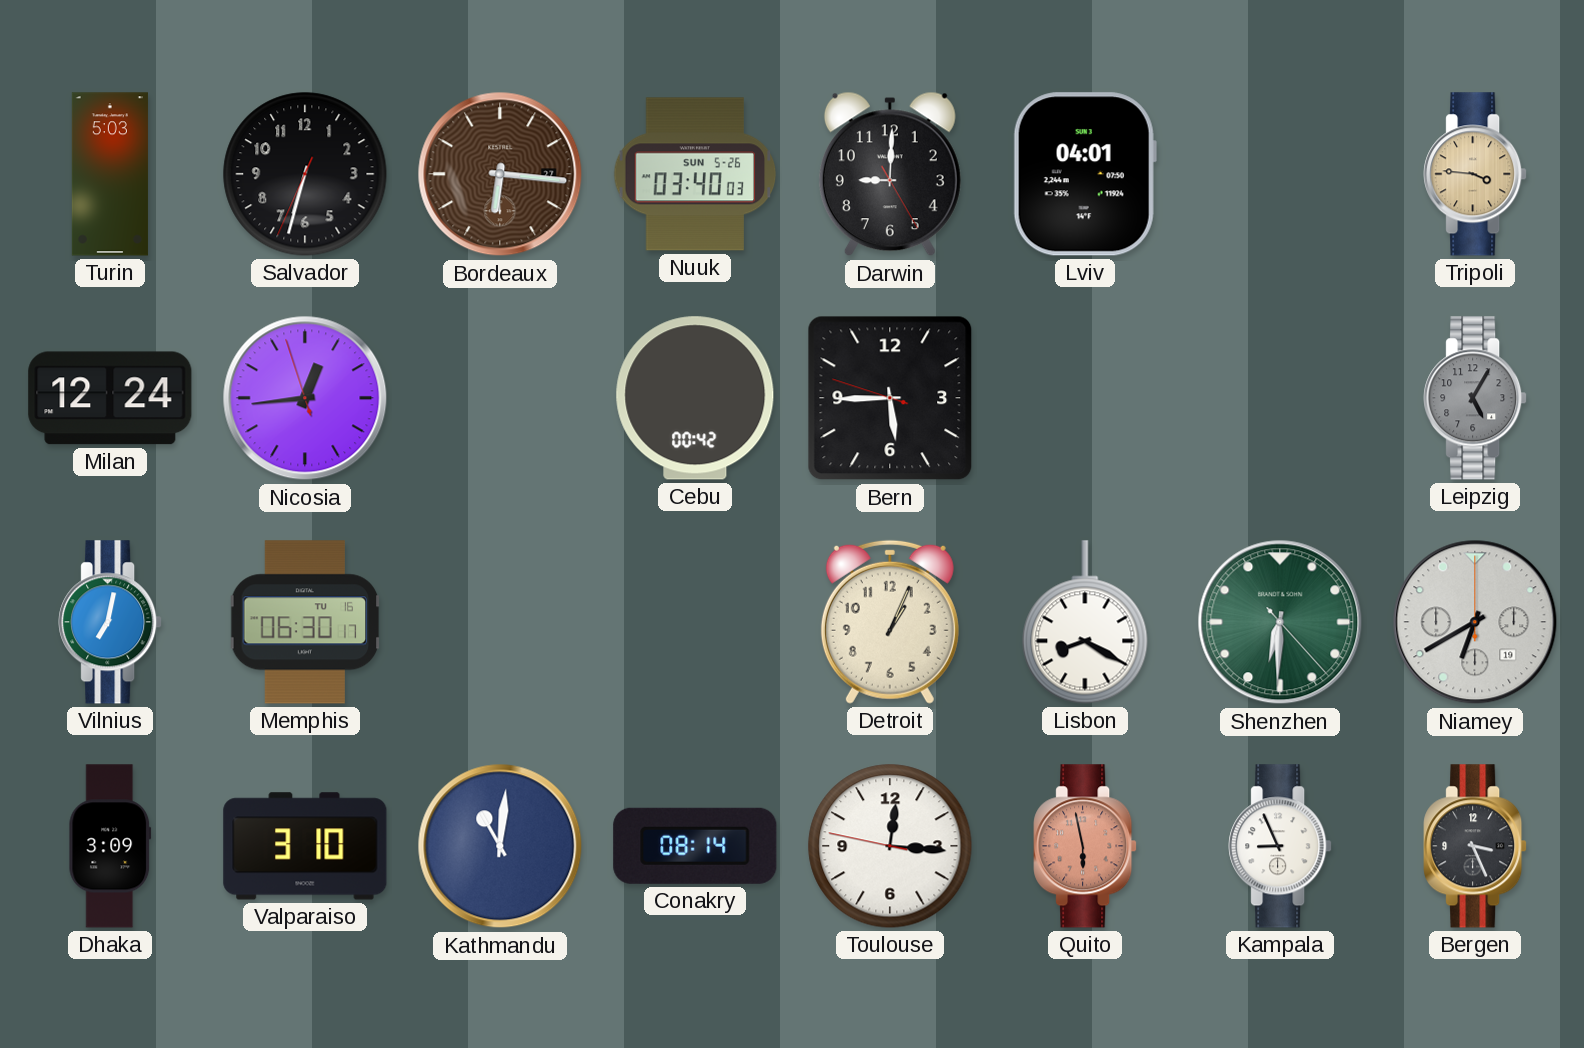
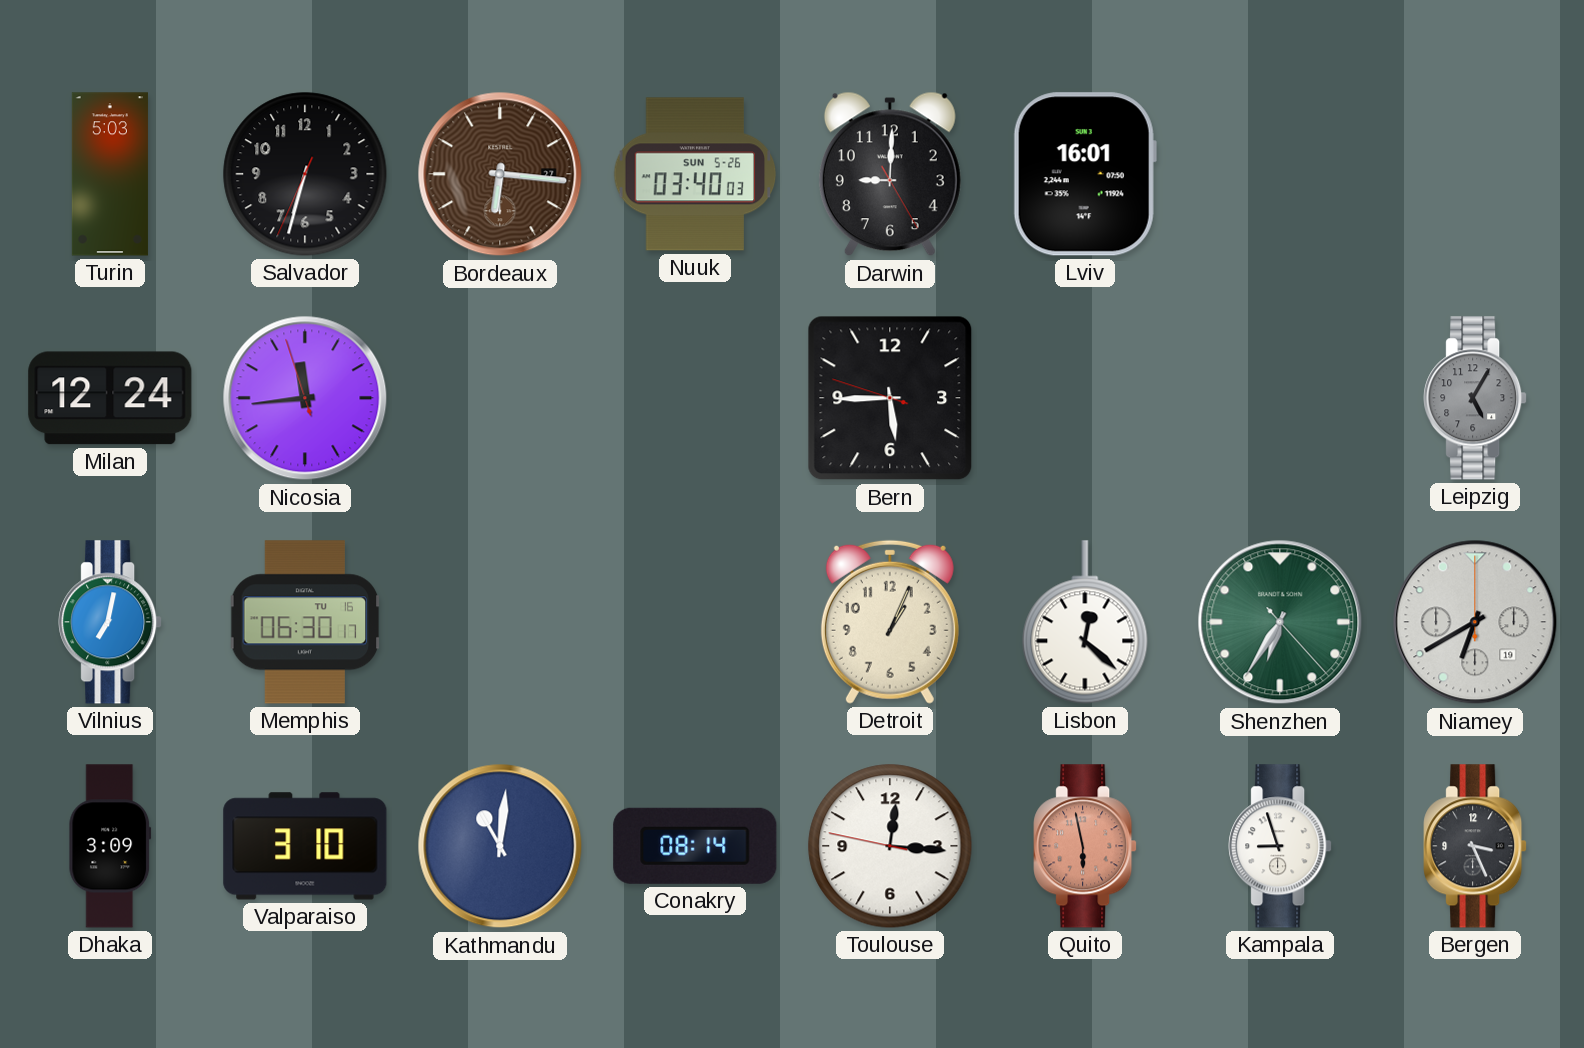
Lviv: 04:01 -> 16:01
Tripoli: 3:46 -> none
Nicosia: 12:43 -> 11:43
Cebu: 00:42 -> none
Lisbon: 8:20 -> 12:22
Shenzhen: 6:30 -> 6:35
Kampala: 8:56 -> 8:57
